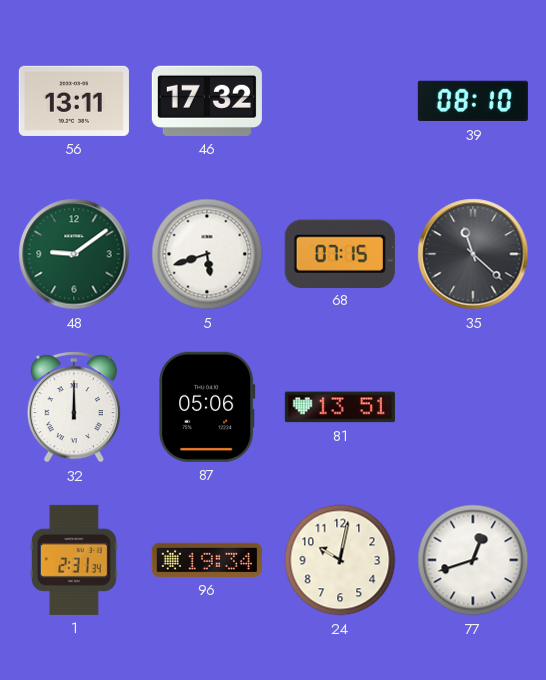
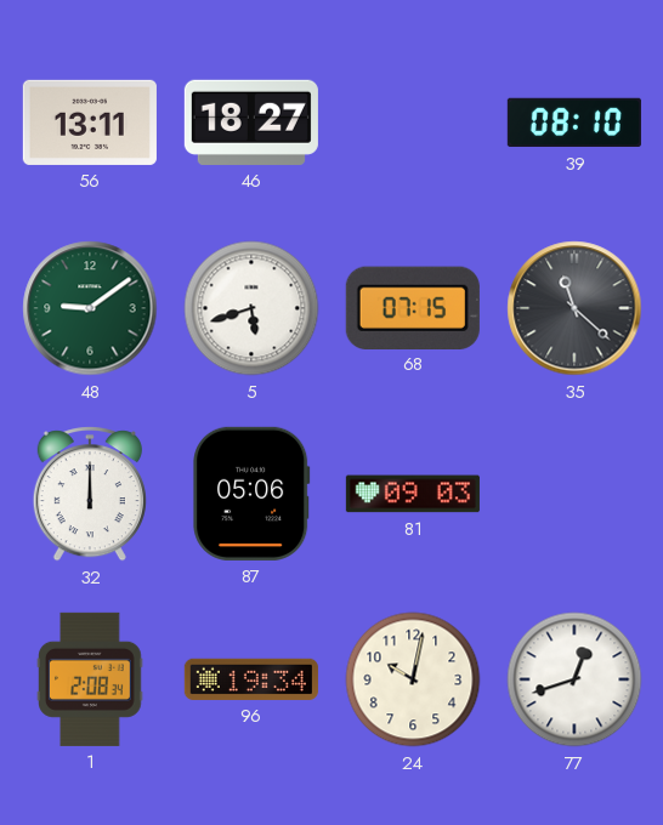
46: 17:32 -> 18:27
81: 13:51 -> 09:03
1: 2:31 -> 2:08
